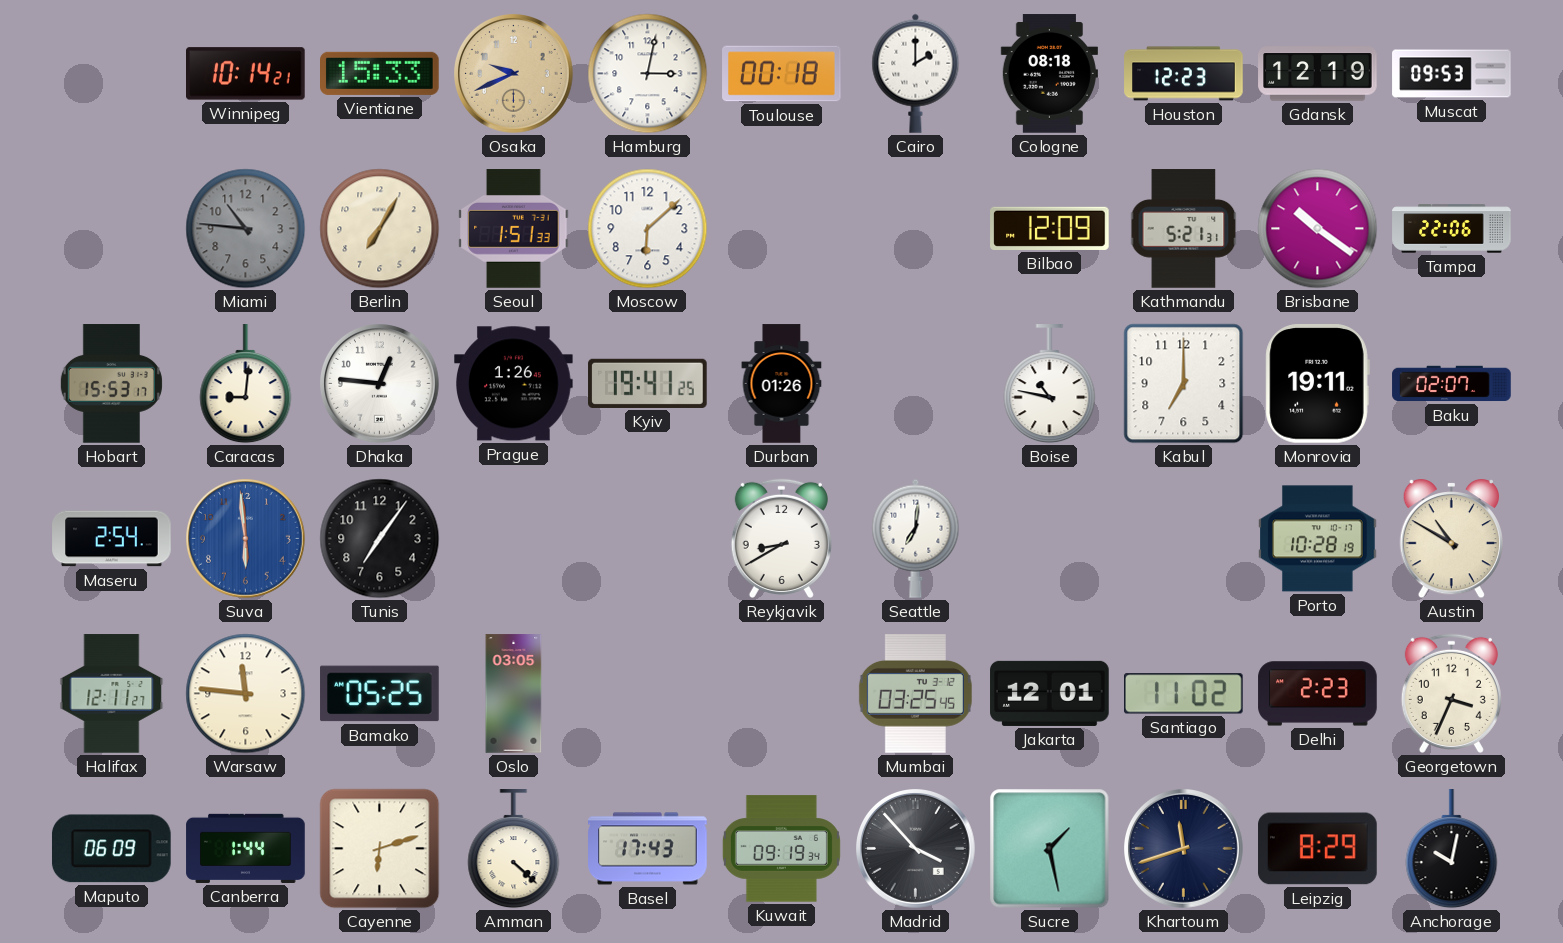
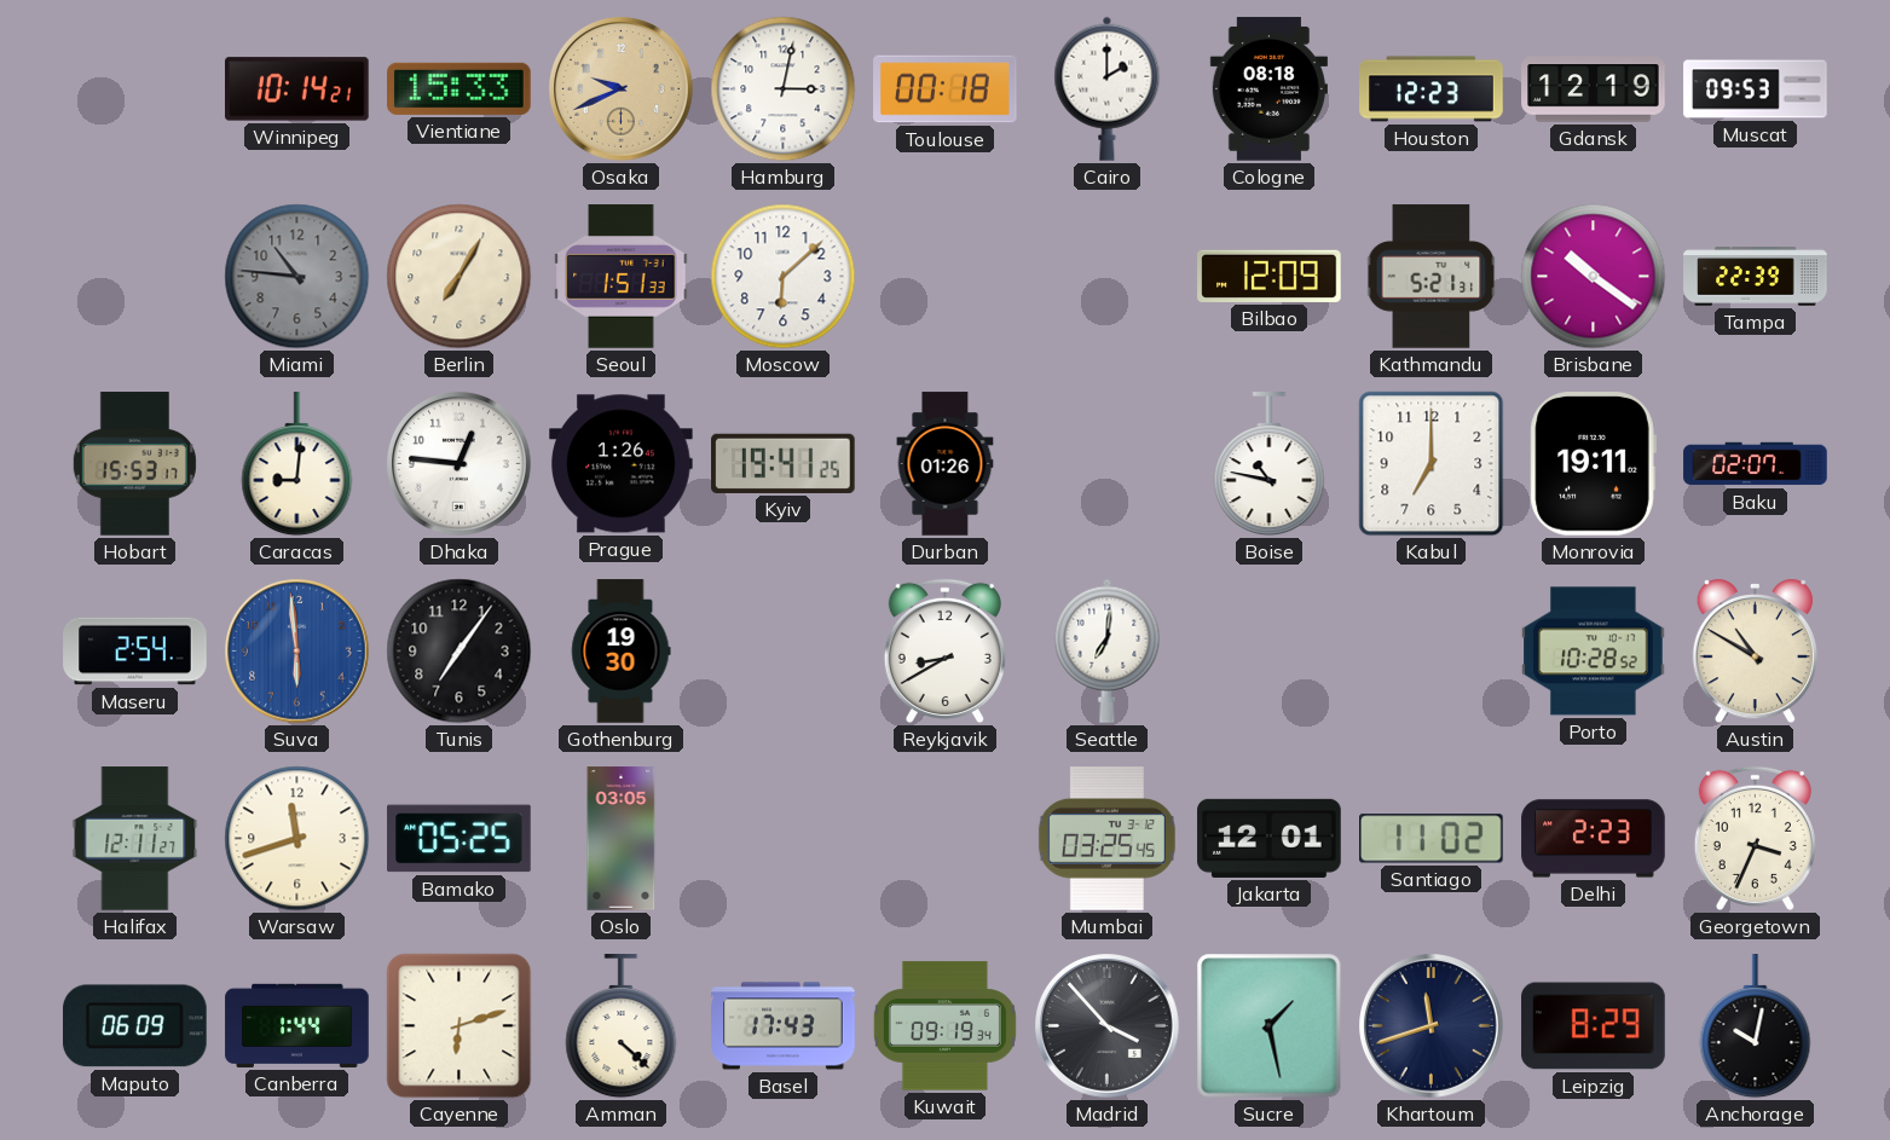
Tampa: 22:06 -> 22:39
Gothenburg: none -> 19:30
Porto: 10:28:19 -> 10:28:52
Warsaw: 11:46 -> 11:42
